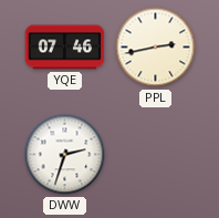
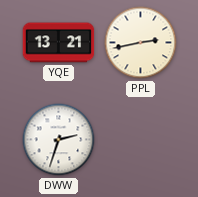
YQE: 07:46 -> 13:21
